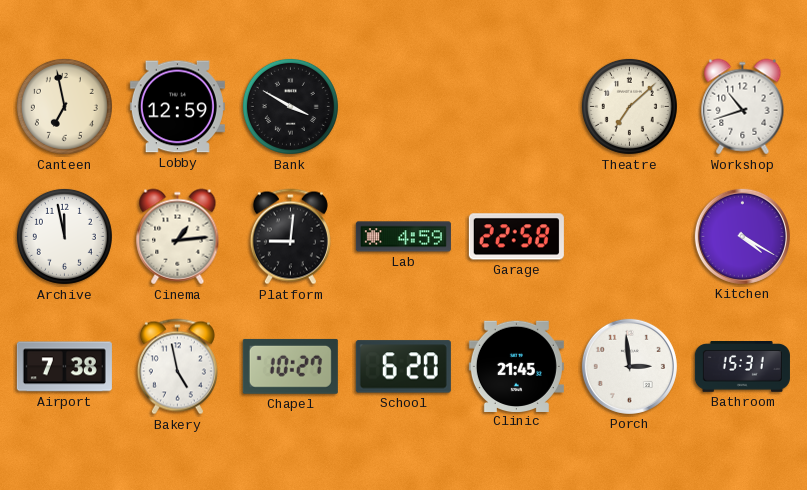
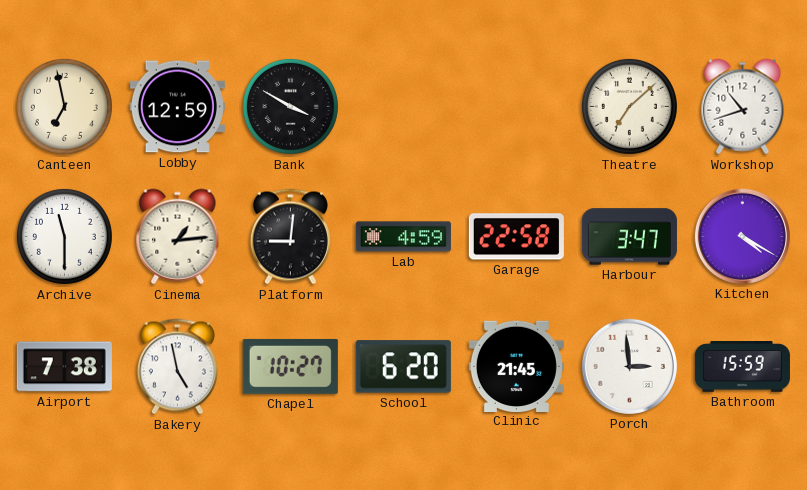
Archive: 11:58 -> 11:30
Harbour: none -> 3:47
Bathroom: 15:31 -> 15:59
